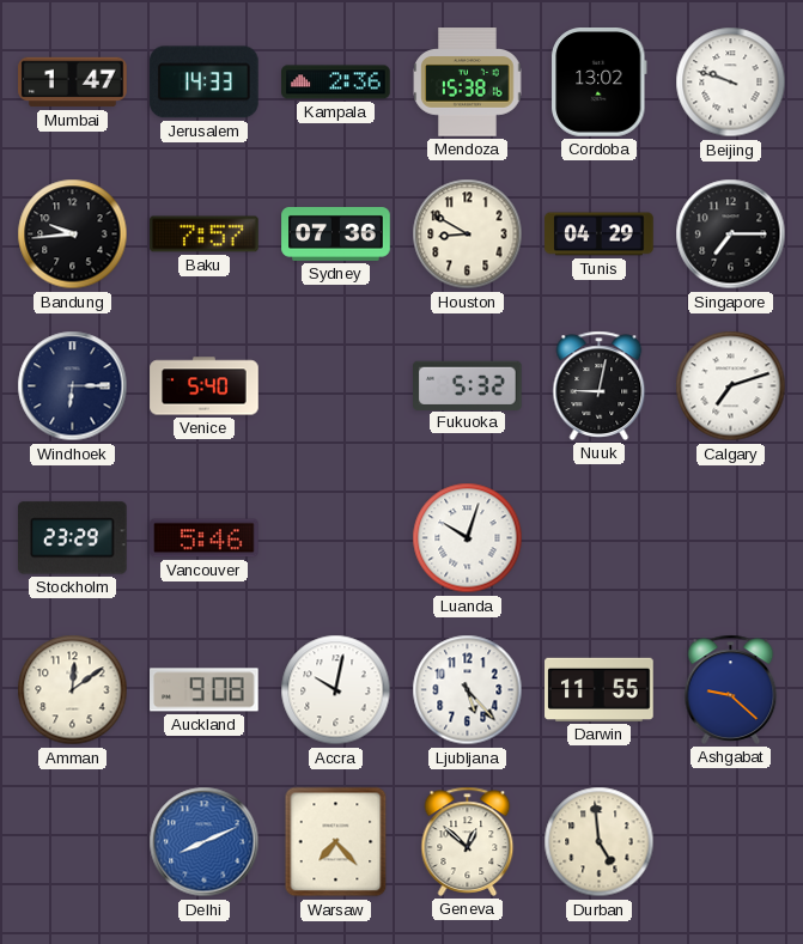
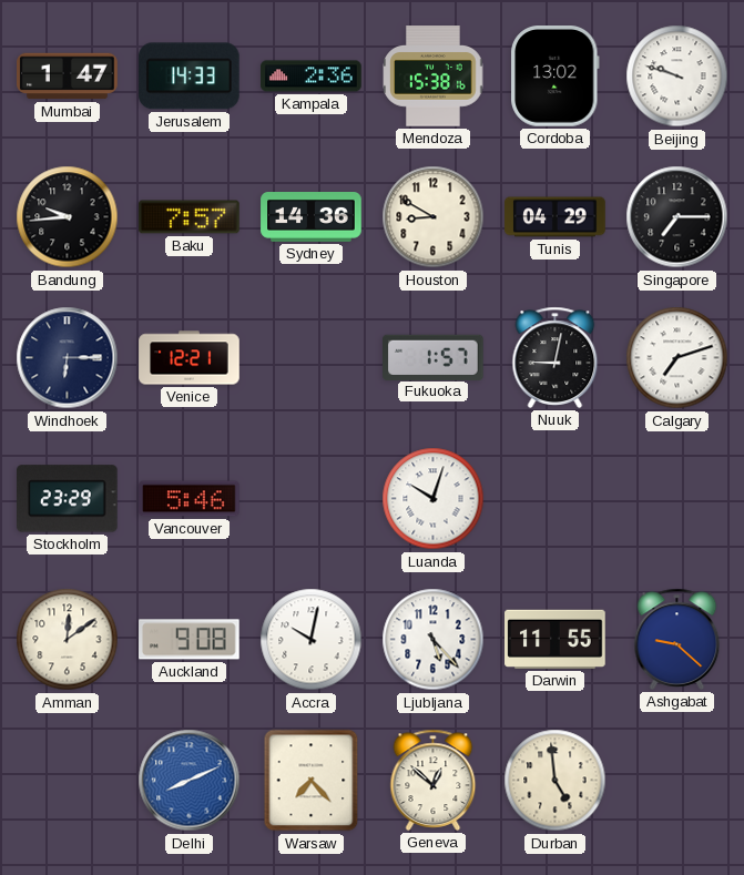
Sydney: 07:36 -> 14:36
Venice: 5:40 -> 12:21
Fukuoka: 5:32 -> 1:57
